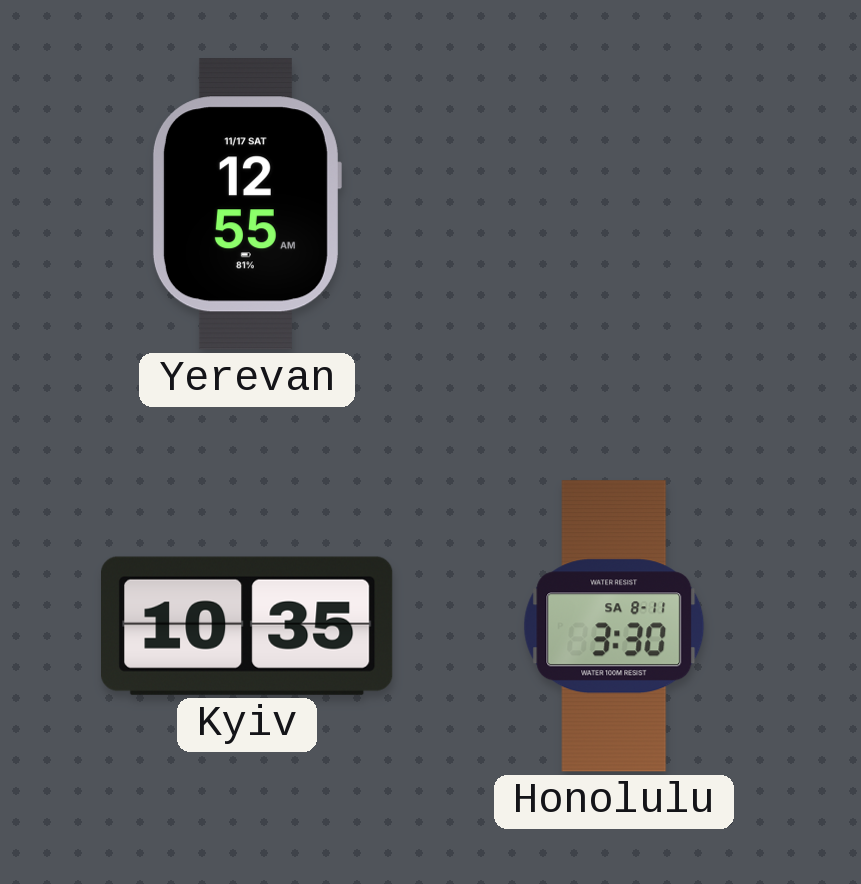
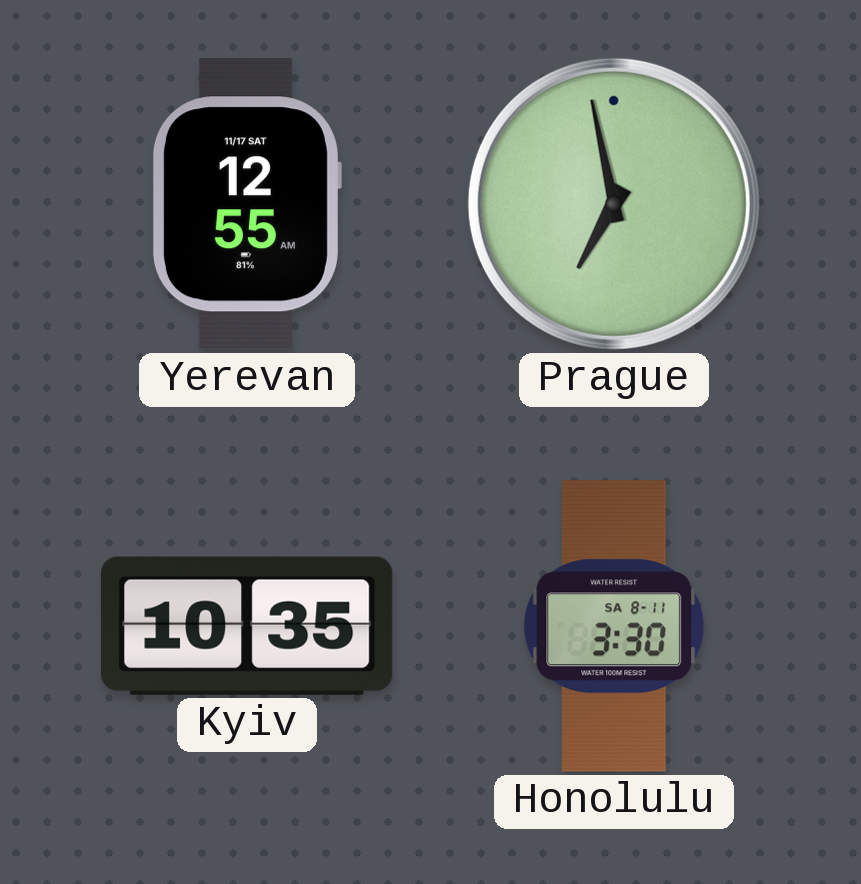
Prague: none -> 6:58
